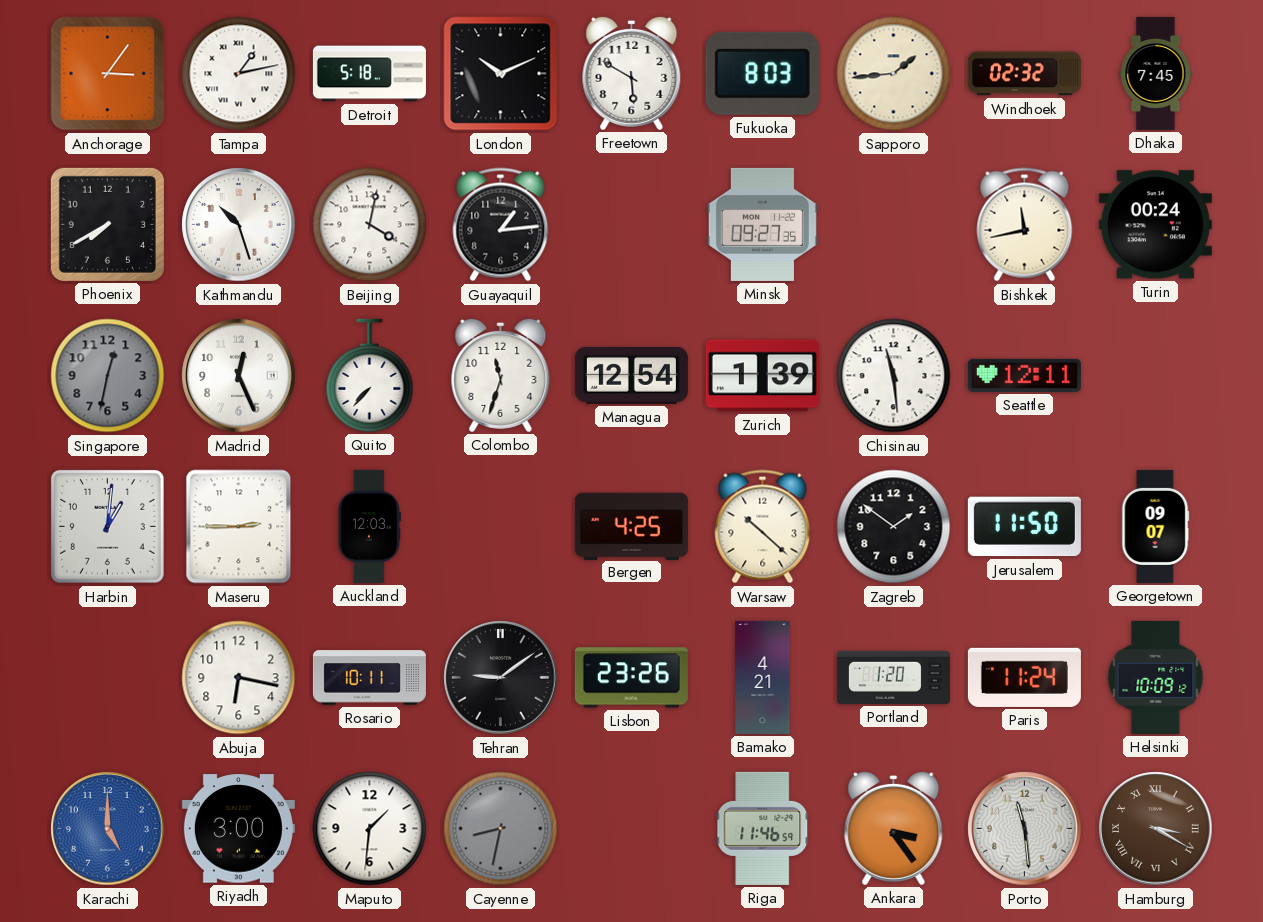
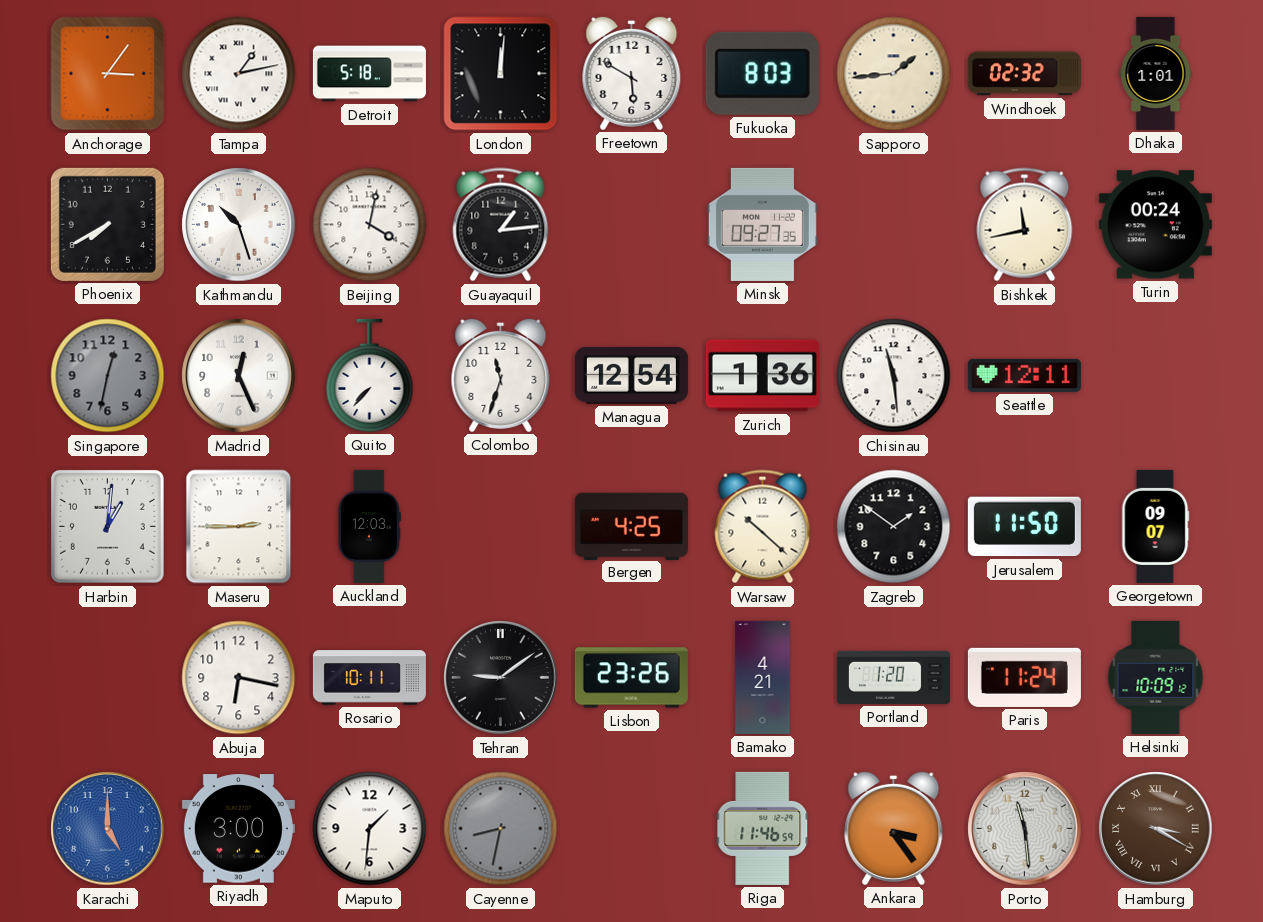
London: 10:11 -> 12:01
Dhaka: 7:45 -> 1:01
Zurich: 1:39 -> 1:36
